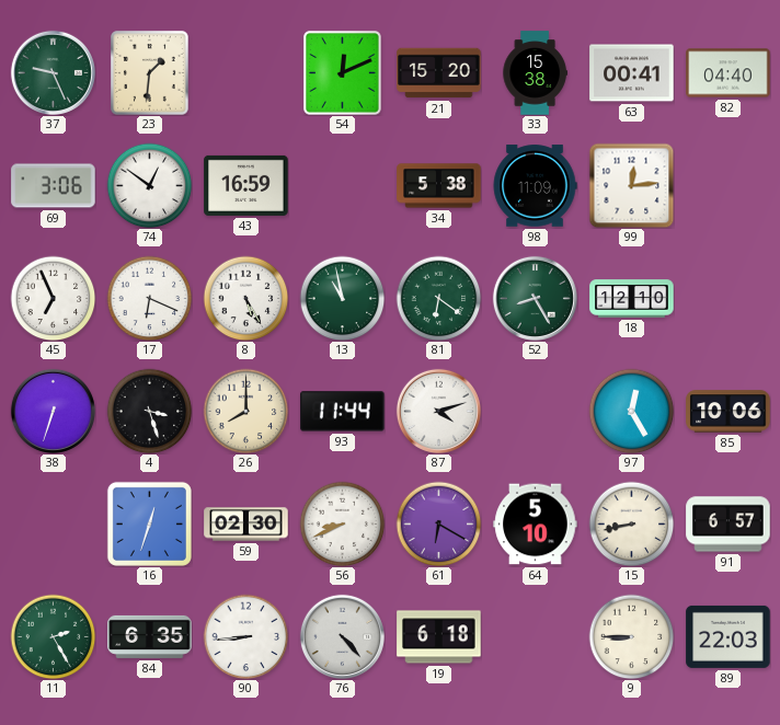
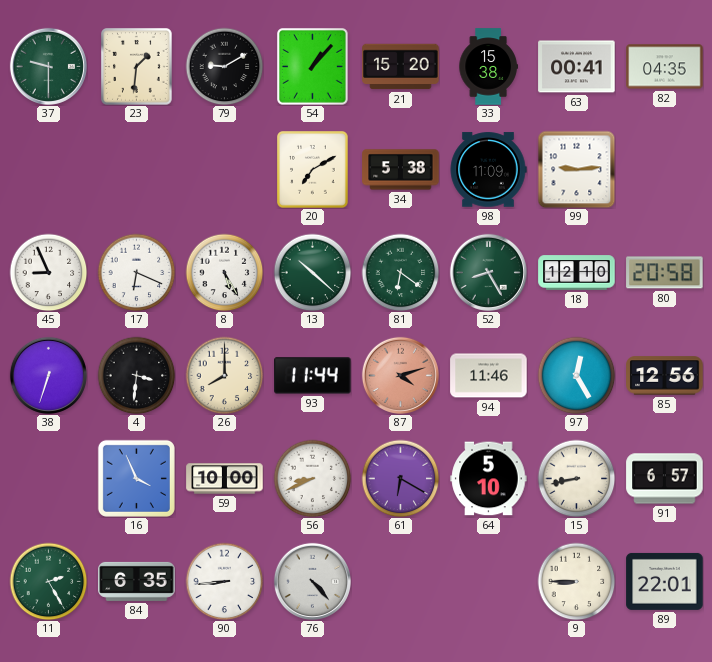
37: 9:26 -> 9:30
79: none -> 9:10
54: 12:11 -> 1:07
82: 04:40 -> 04:35
69: 3:06 -> none
74: 12:51 -> none
43: 16:59 -> none
20: none -> 7:10
99: 12:14 -> 9:14
45: 6:56 -> 8:56
13: 10:58 -> 10:22
80: none -> 20:58
4: 3:27 -> 3:31
87 dial: white -> salmon
94: none -> 11:46
85: 10:06 -> 12:56
16: 12:33 -> 3:56
59: 02:30 -> 10:00
19: 6:18 -> none
89: 22:03 -> 22:01
